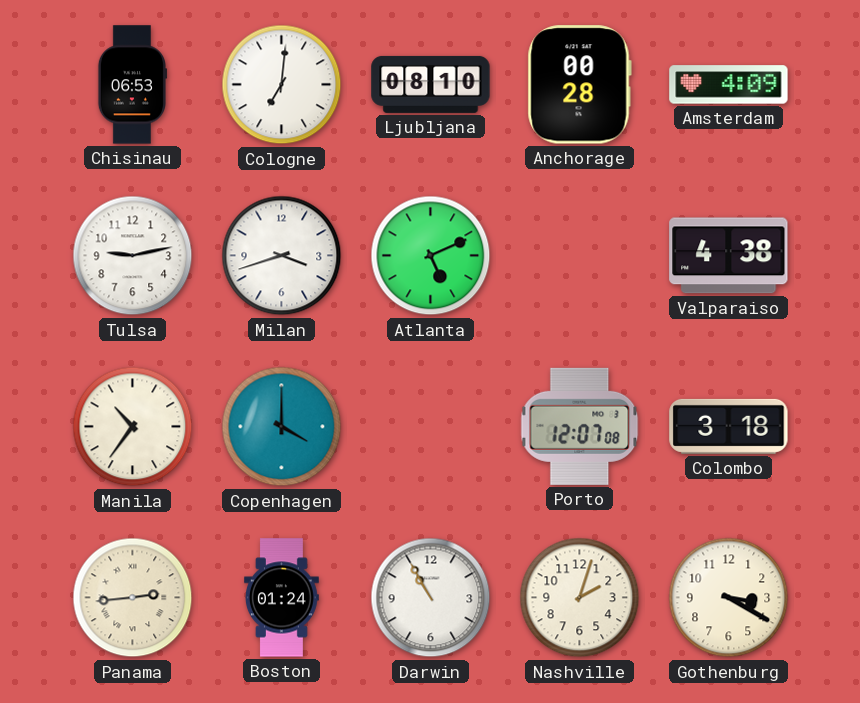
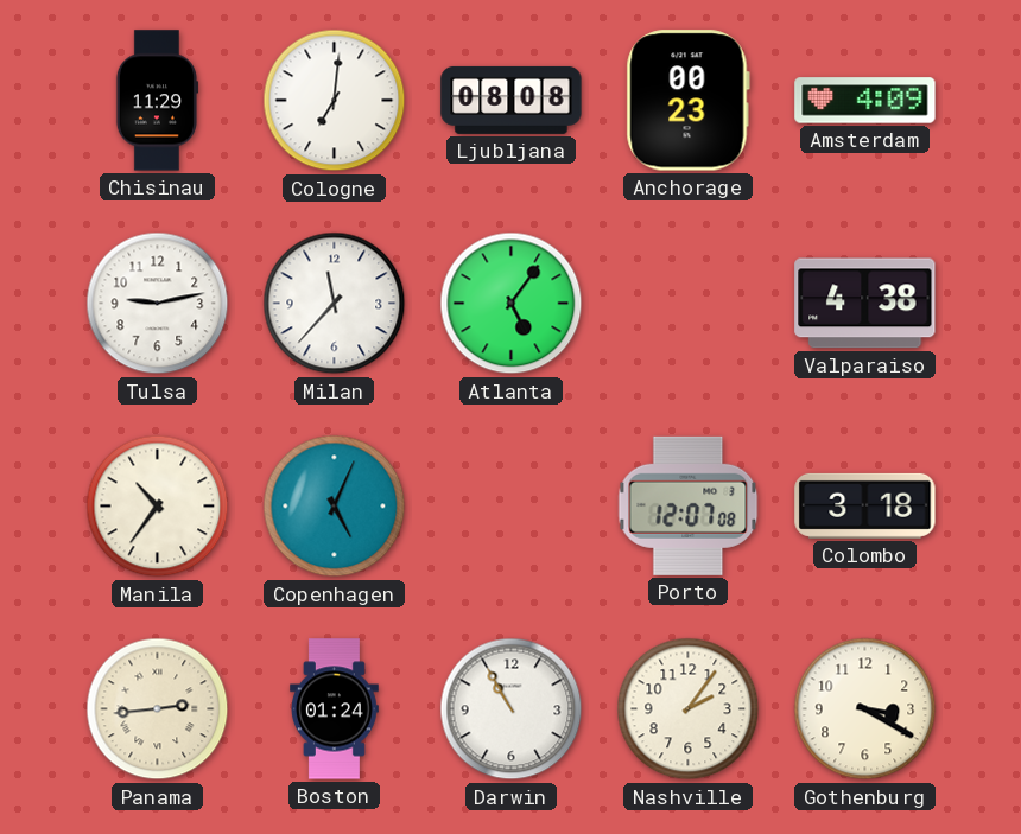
Chisinau: 06:53 -> 11:29
Ljubljana: 08:10 -> 08:08
Anchorage: 00:28 -> 00:23
Milan: 3:42 -> 11:37
Atlanta: 5:11 -> 5:06
Copenhagen: 4:00 -> 5:04
Nashville: 2:03 -> 2:06
